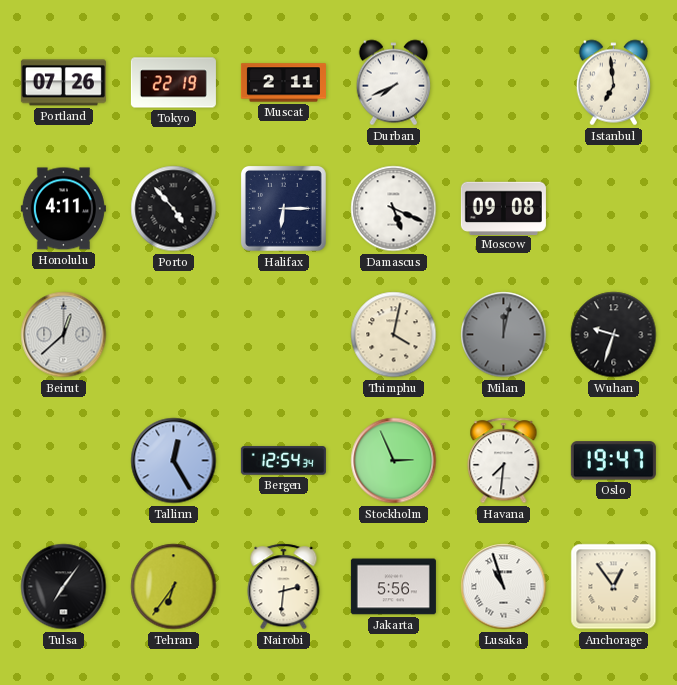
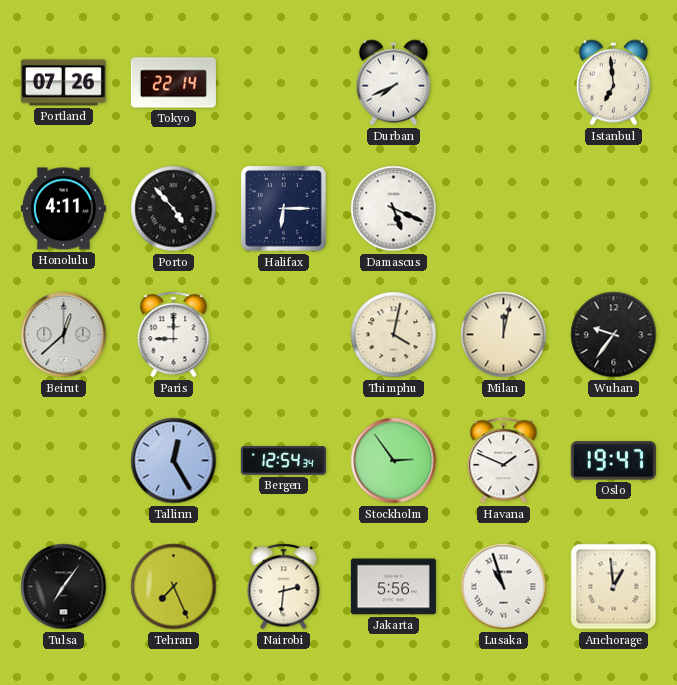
Tokyo: 22:19 -> 22:14
Muscat: 2:11 -> none
Moscow: 09:08 -> none
Paris: none -> 9:00
Milan dial: grey -> cream
Wuhan: 9:33 -> 9:36
Stockholm: 2:56 -> 2:54
Havana: 7:31 -> 1:49
Tehran: 6:36 -> 7:26
Anchorage: 12:54 -> 12:59
